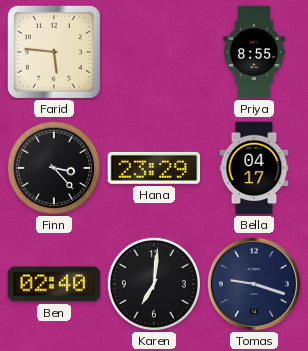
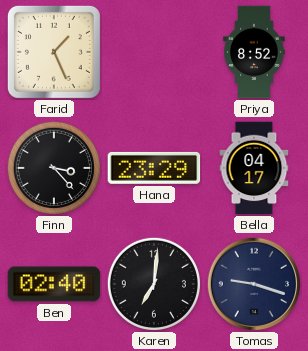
Farid: 5:46 -> 1:26
Priya: 8:55 -> 8:52
